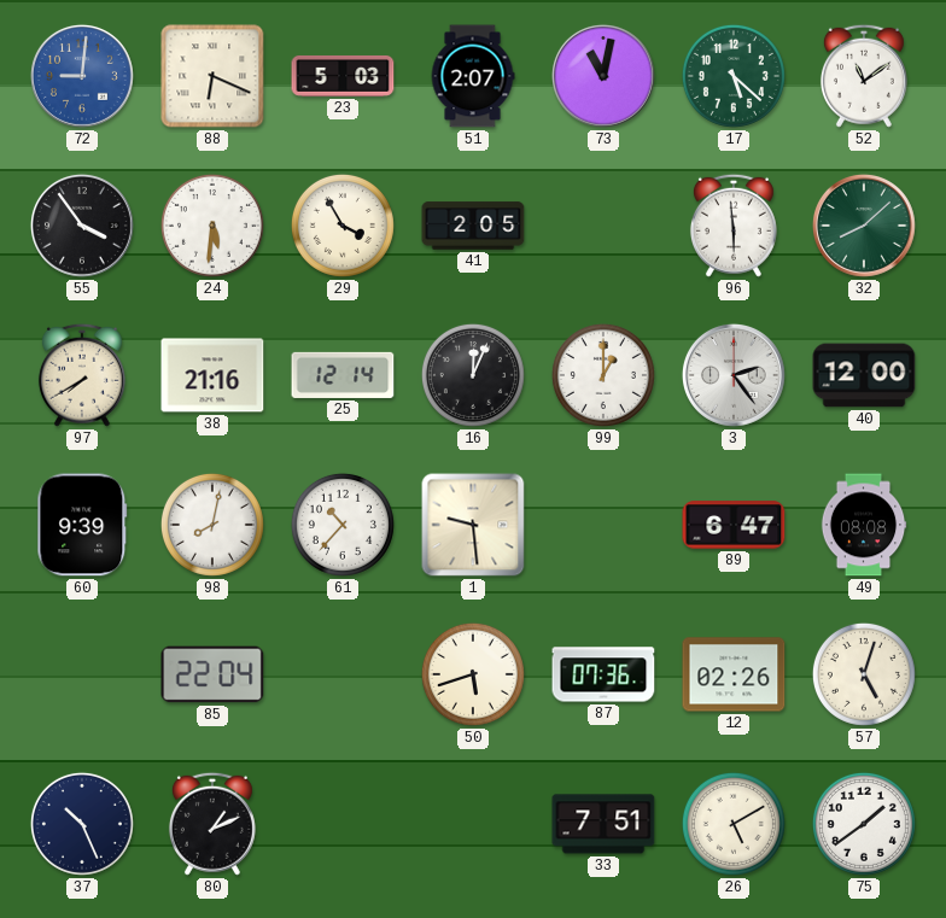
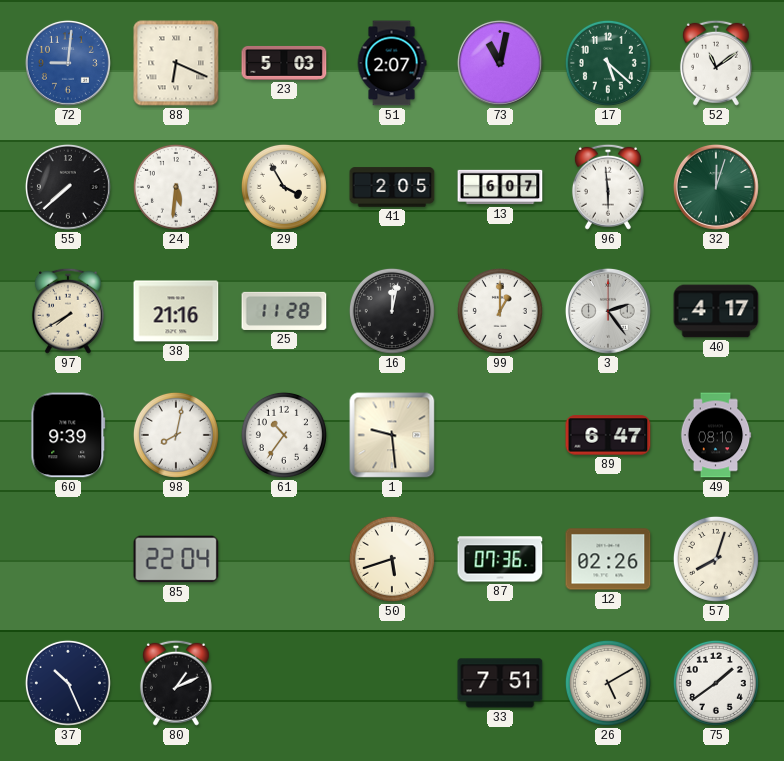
55: 3:54 -> 7:38
13: none -> 6:07
32: 8:08 -> 12:03
25: 12:14 -> 11:28
16: 12:04 -> 12:02
40: 12:00 -> 4:17
61: 10:37 -> 10:36
49: 08:08 -> 08:10
57: 5:03 -> 8:03
